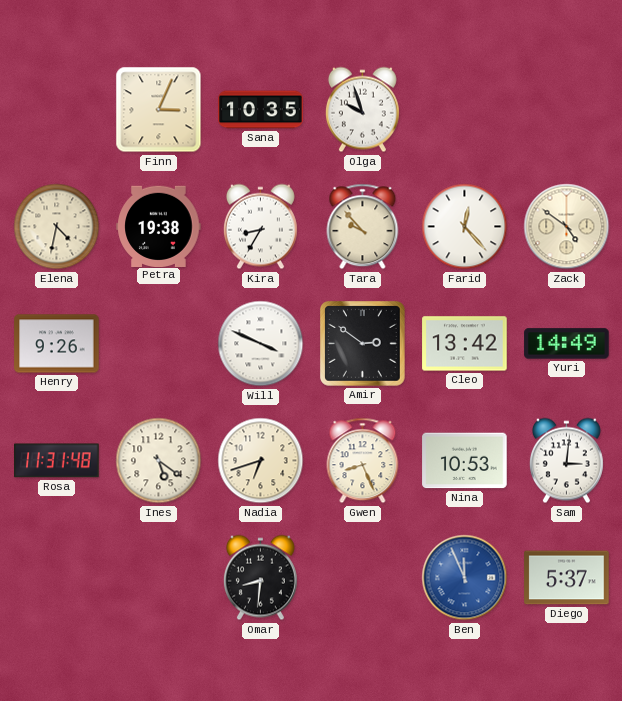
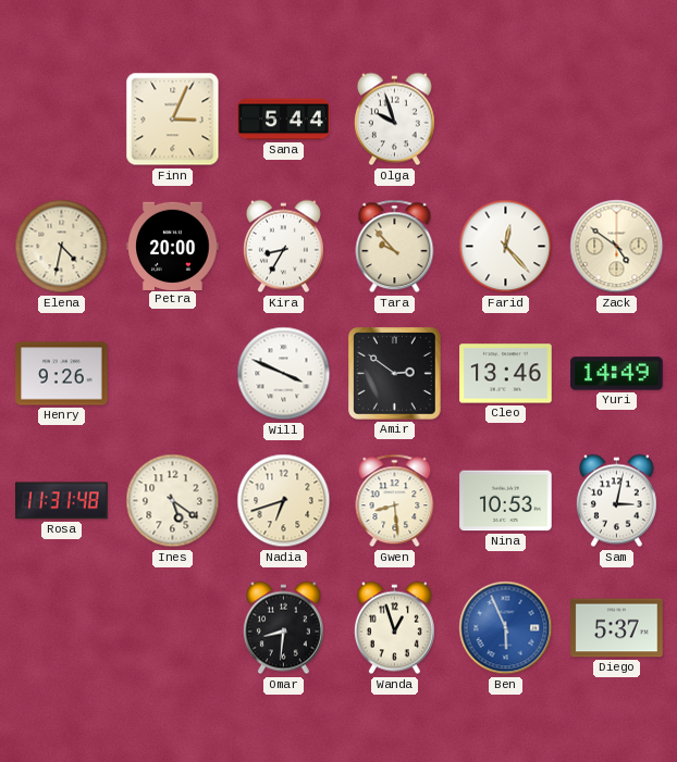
Sana: 10:35 -> 5:44
Petra: 19:38 -> 20:00
Cleo: 13:42 -> 13:46
Gwen: 8:26 -> 8:29
Sam: 3:01 -> 3:02
Wanda: none -> 12:57
Ben: 11:56 -> 5:56
